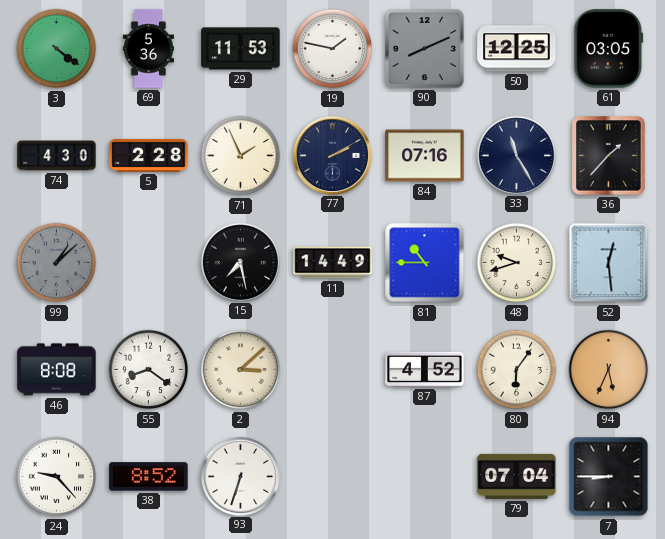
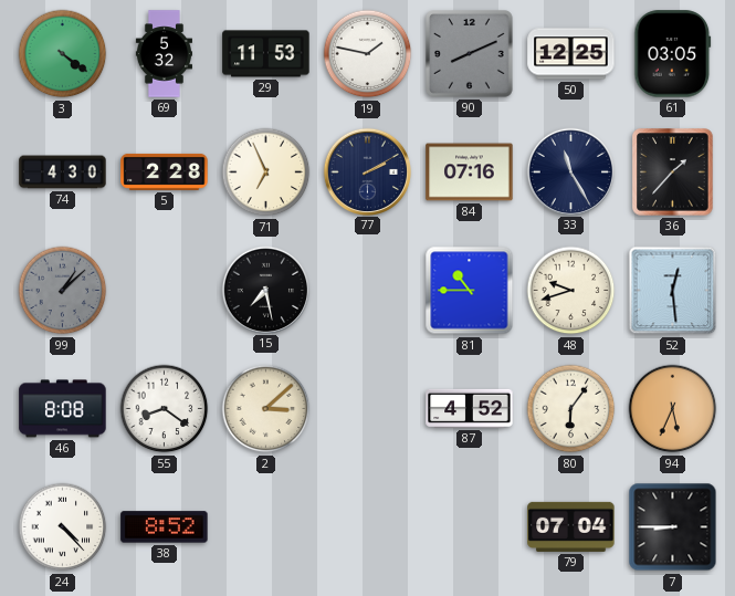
69: 5:36 -> 5:32
71: 1:56 -> 6:56
11: 14:49 -> none
24: 9:23 -> 4:23
93: 6:33 -> none
